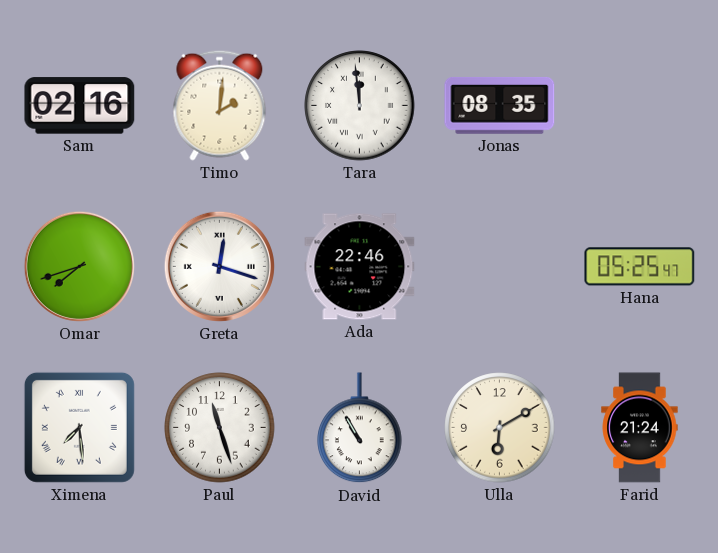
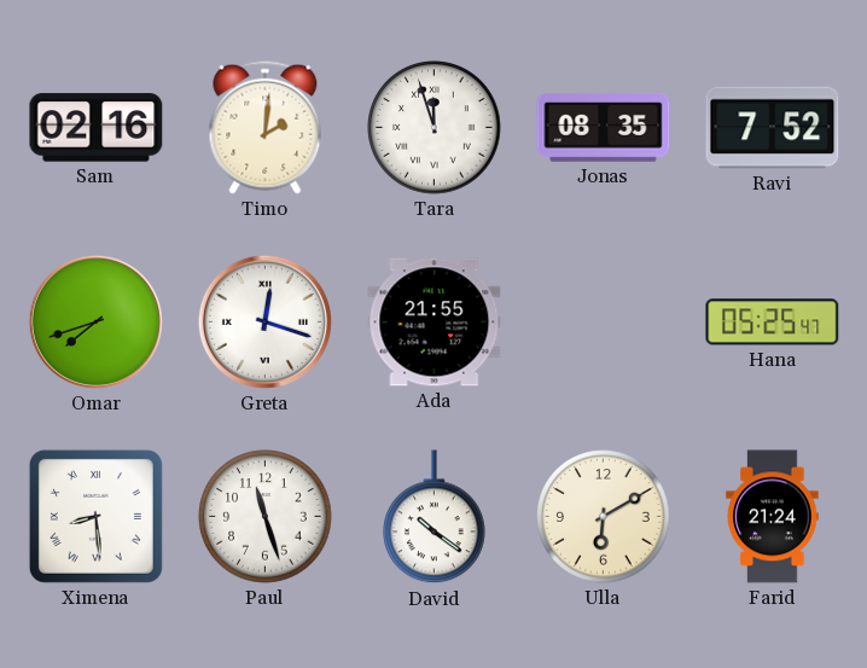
Tara: 11:59 -> 11:57
Ravi: none -> 7:52
Ada: 22:46 -> 21:55
Ximena: 7:29 -> 8:29
David: 10:55 -> 10:21
